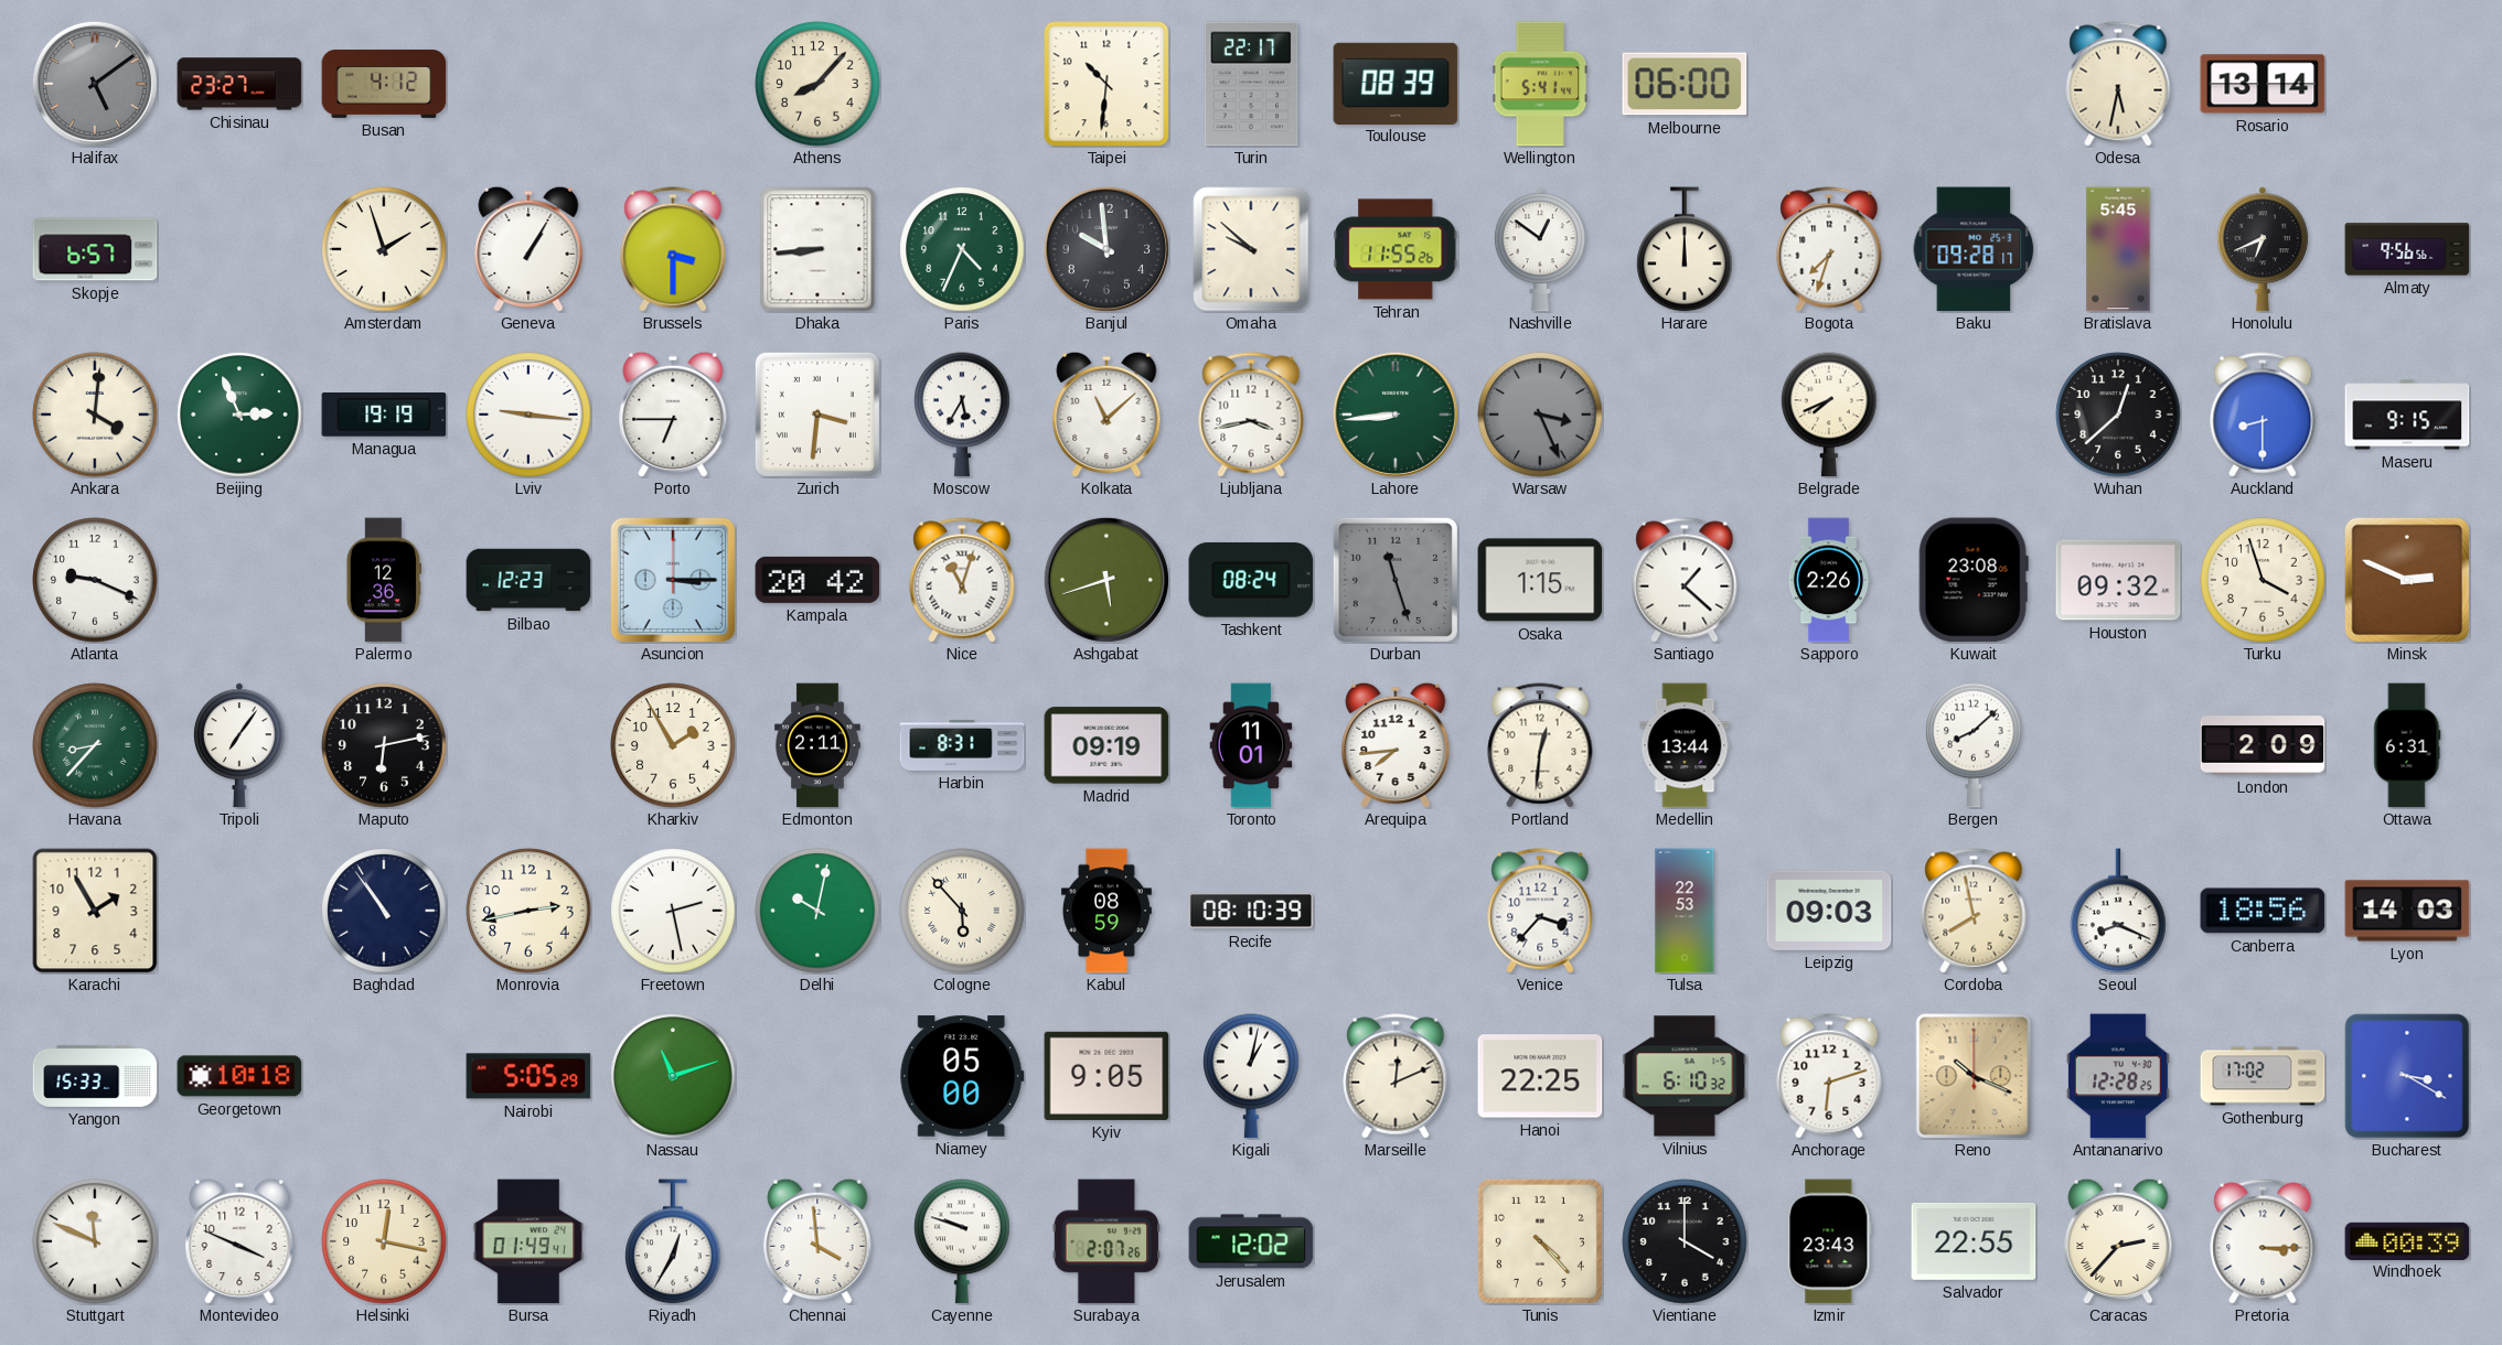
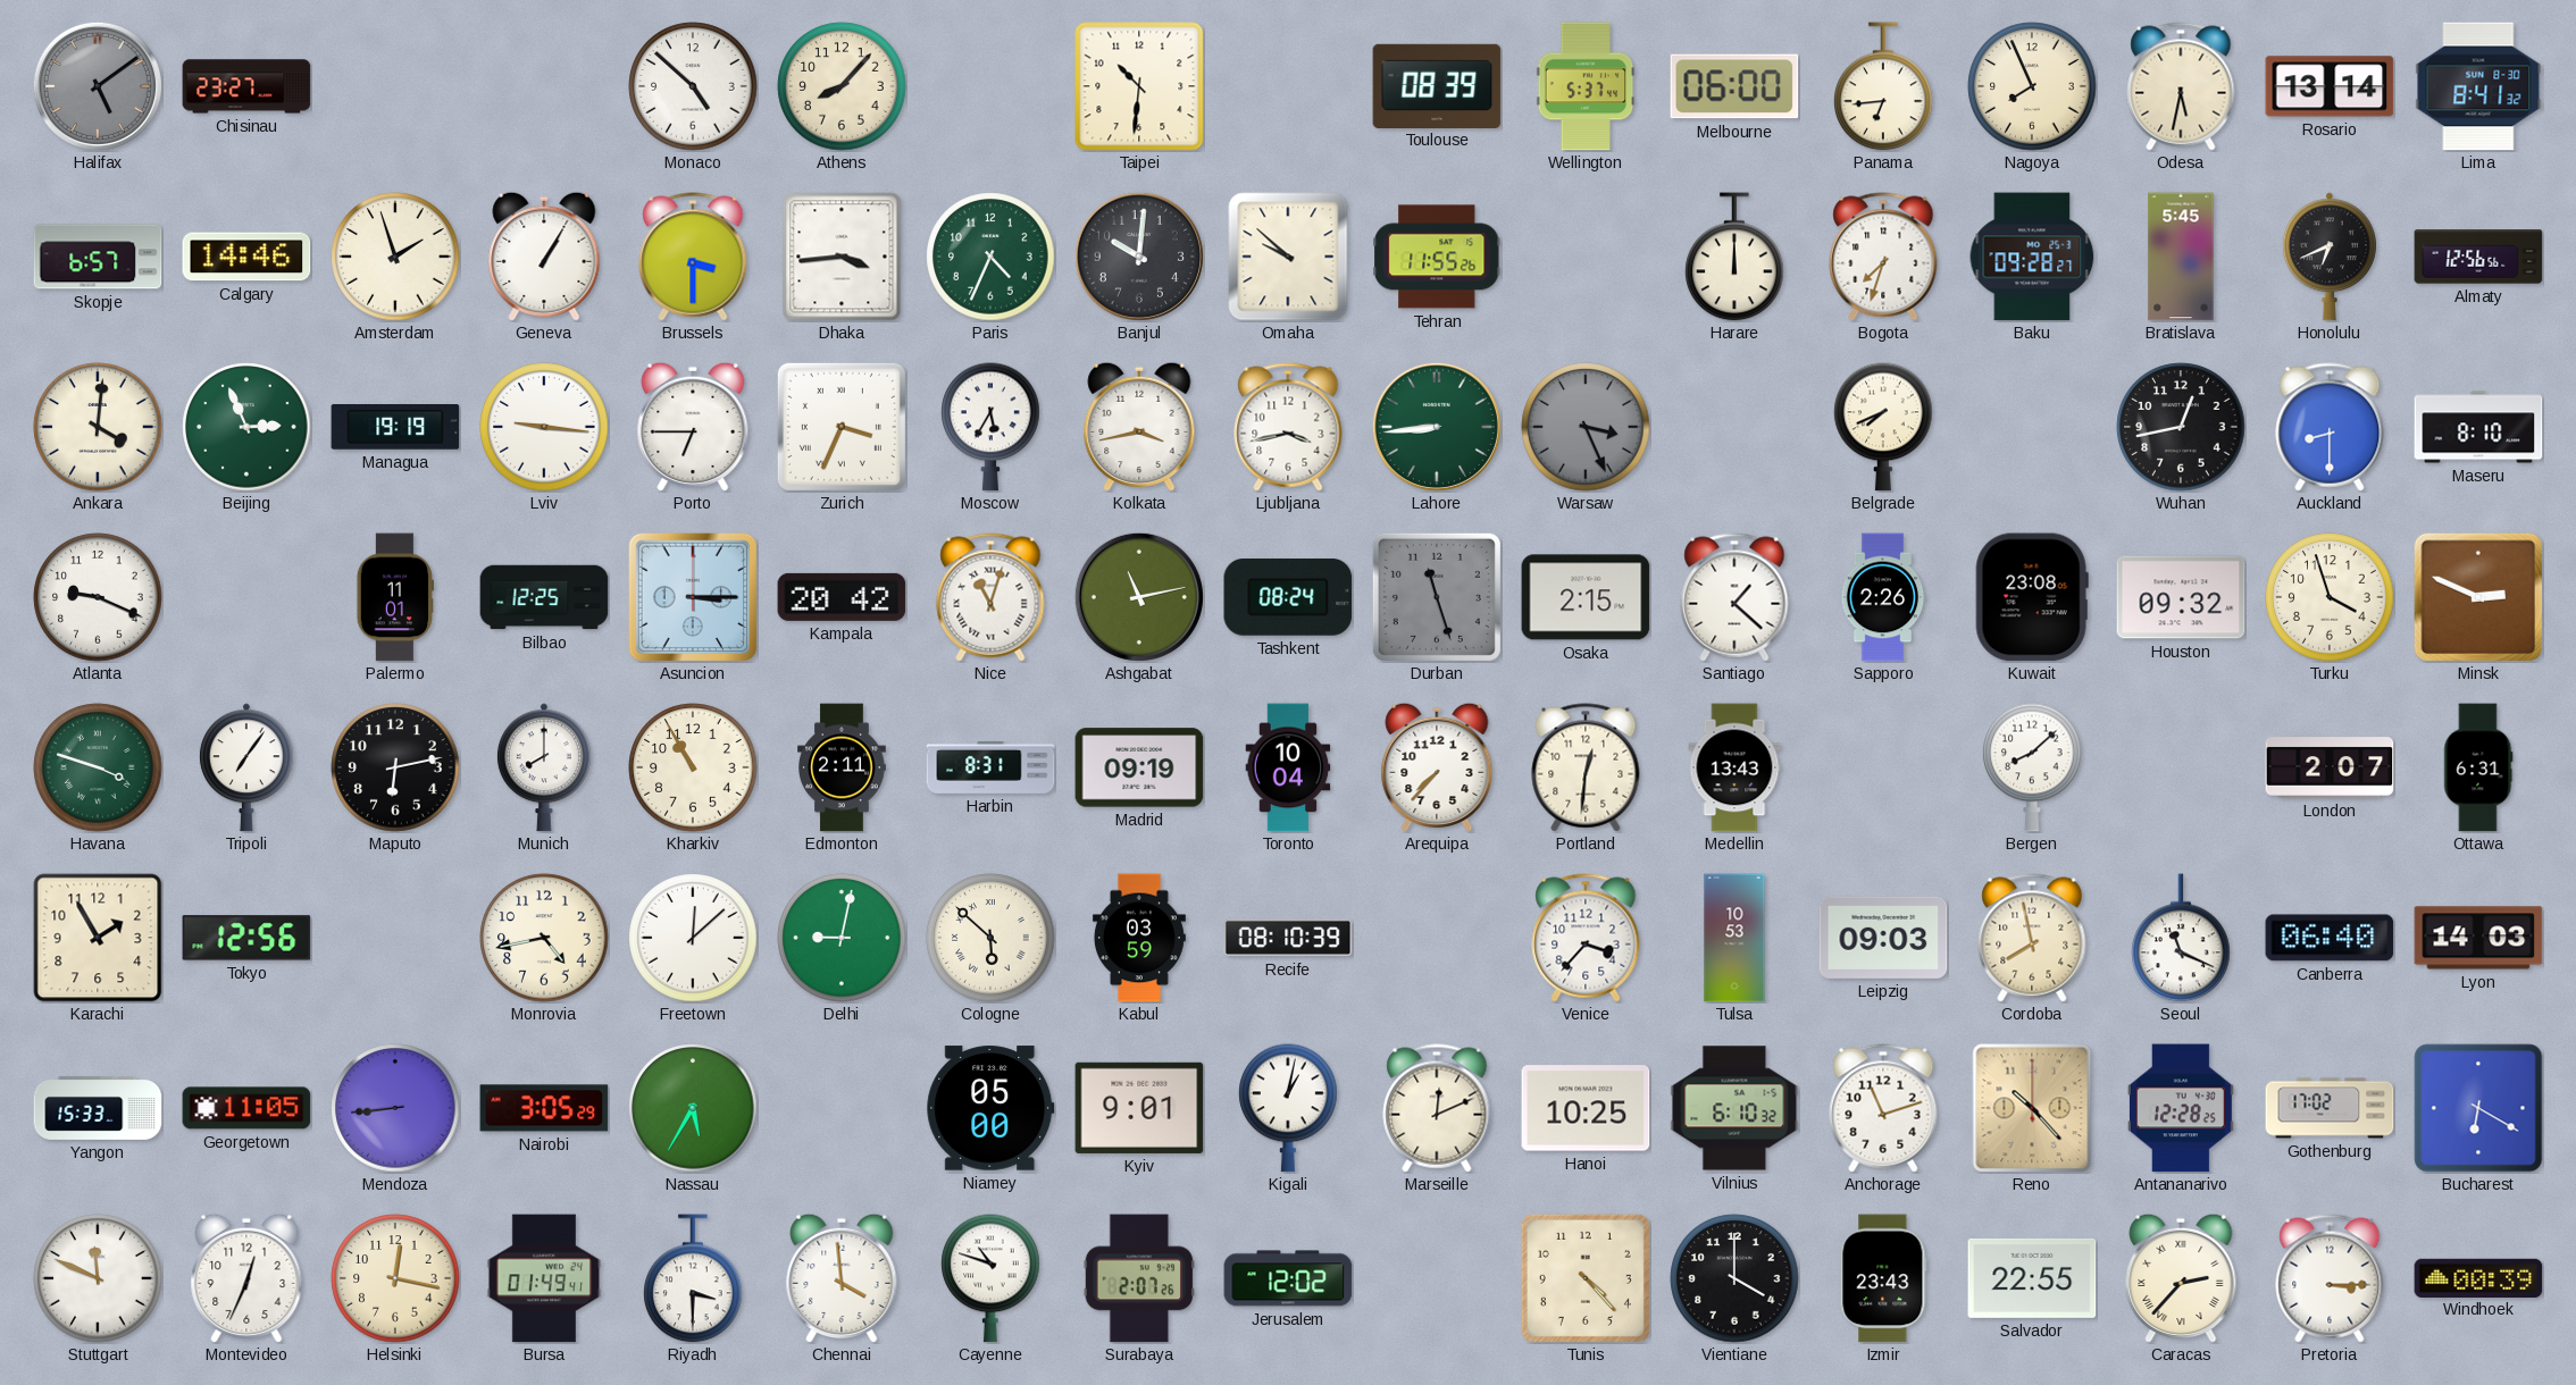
Busan: 4:12 -> none
Monaco: none -> 4:52
Turin: 22:17 -> none
Wellington: 5:41 -> 5:37
Panama: none -> 6:44
Nagoya: none -> 7:56
Lima: none -> 8:41
Calgary: none -> 14:46
Dhaka: 8:44 -> 3:44
Banjul: 9:59 -> 10:01
Nashville: 12:51 -> none
Baku: 09:28:17 -> 09:28:27
Almaty: 9:56 -> 12:56
Zurich: 3:31 -> 3:34
Kolkata: 11:08 -> 3:43
Wuhan: 12:38 -> 12:43
Maseru: 9:15 -> 8:10
Palermo: 12:36 -> 11:01
Bilbao: 12:23 -> 12:25
Ashgabat: 5:42 -> 11:13
Osaka: 1:15 -> 2:15
Havana: 8:37 -> 3:48
Munich: none -> 8:00
Kharkiv: 1:55 -> 10:55
Toronto: 11:01 -> 10:04
Arequipa: 7:44 -> 7:37
Medellin: 13:44 -> 13:43
London: 2:09 -> 2:07
Tokyo: none -> 12:56
Baghdad: 10:54 -> none
Monrovia: 2:43 -> 4:43
Freetown: 2:28 -> 12:08
Delhi: 10:02 -> 9:02
Cologne: 5:53 -> 5:52
Kabul: 08:59 -> 03:59
Tulsa: 22:53 -> 10:53
Seoul: 8:19 -> 11:19
Canberra: 18:56 -> 06:40
Georgetown: 10:18 -> 11:05
Mendoza: none -> 8:44
Nairobi: 5:05 -> 3:05
Nassau: 11:12 -> 5:35
Kyiv: 9:05 -> 9:01
Hanoi: 22:25 -> 10:25
Anchorage: 6:12 -> 11:12
Reno: 10:19 -> 10:23
Bucharest: 3:20 -> 6:20
Montevideo: 3:49 -> 12:34
Riyadh: 12:35 -> 3:30
Cayenne: 9:48 -> 10:48
